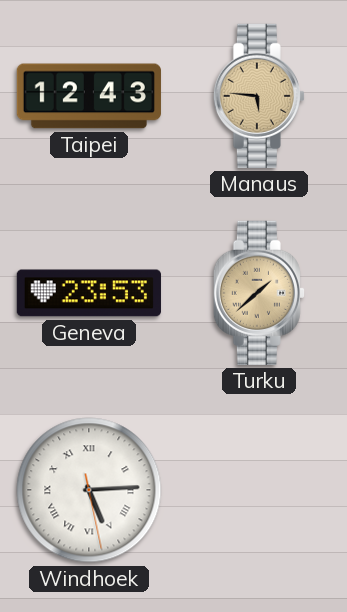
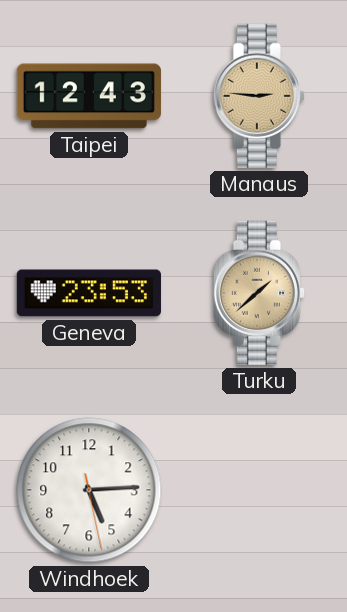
Manaus: 5:46 -> 2:46
Windhoek numerals: Roman -> Arabic
